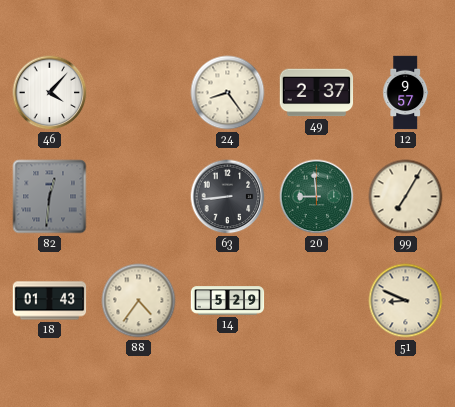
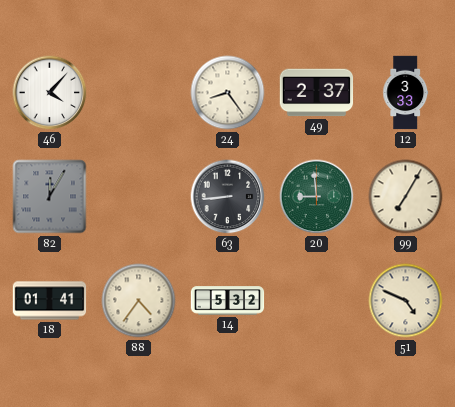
12: 9:57 -> 3:33
82: 12:31 -> 12:05
18: 01:43 -> 01:41
14: 5:29 -> 5:32
51: 8:49 -> 4:49
